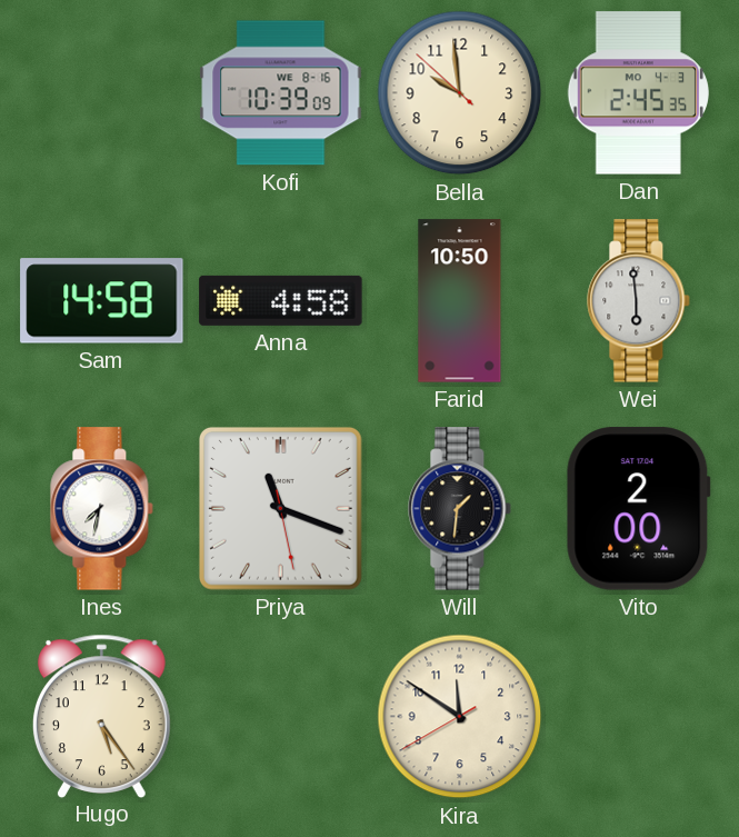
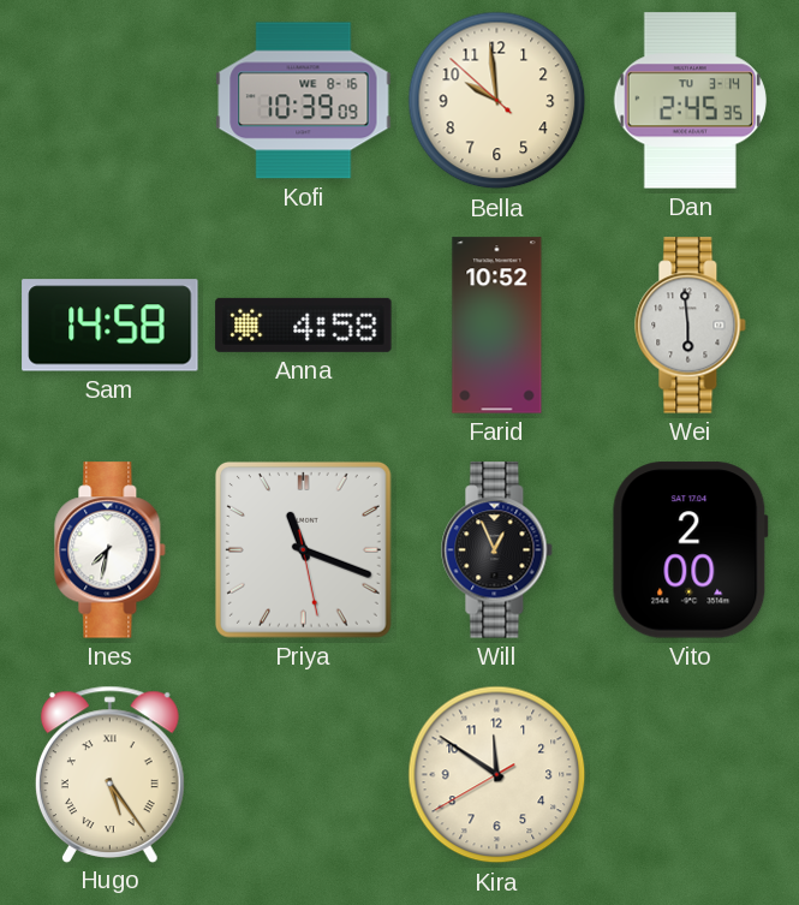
Dan date: MO 4-3 -> TU 3-14
Farid: 10:50 -> 10:52
Will: 1:31 -> 12:56
Hugo numerals: Arabic -> Roman
